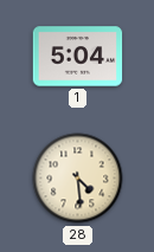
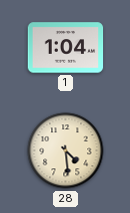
1: 5:04 -> 1:04
